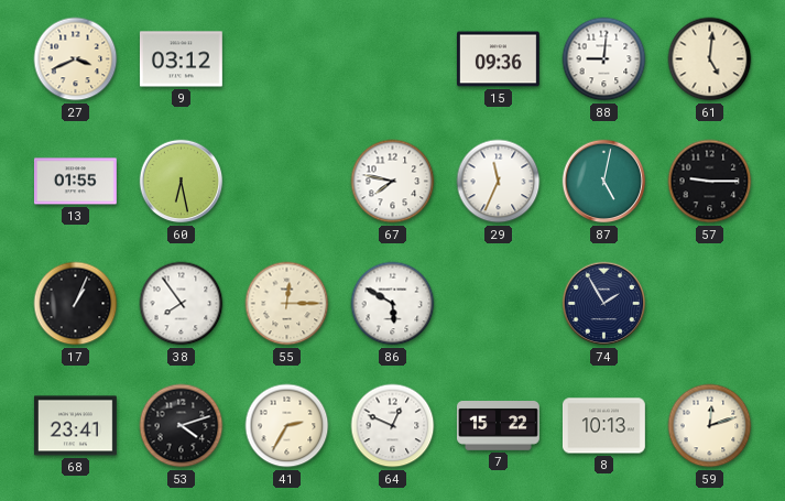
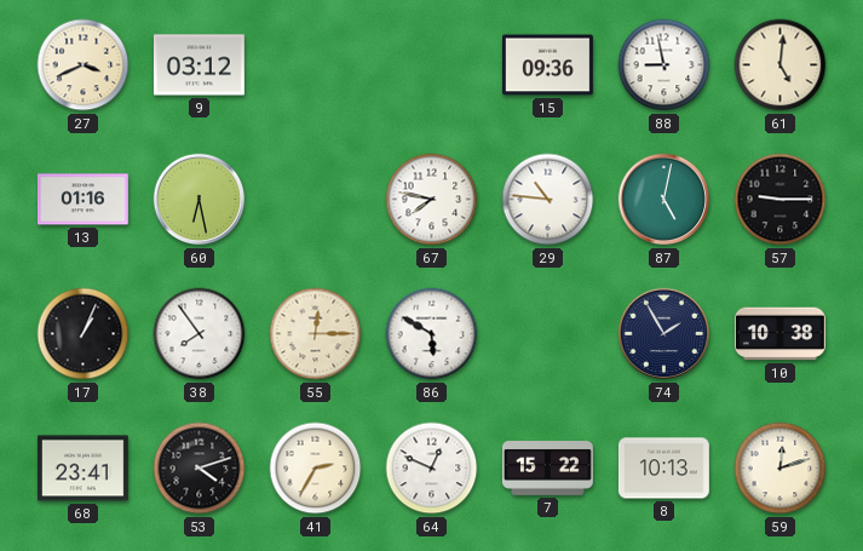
88: 9:01 -> 8:58
13: 01:55 -> 01:16
29: 11:34 -> 10:46
10: none -> 10:38
